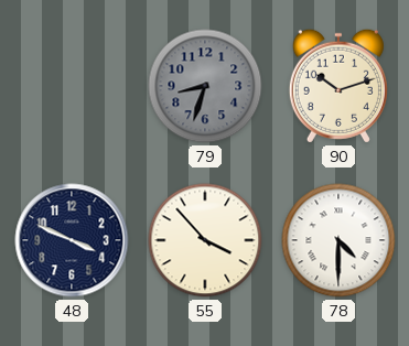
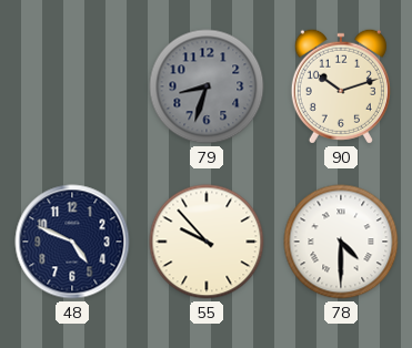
48: 3:49 -> 4:49
55: 3:53 -> 9:53
